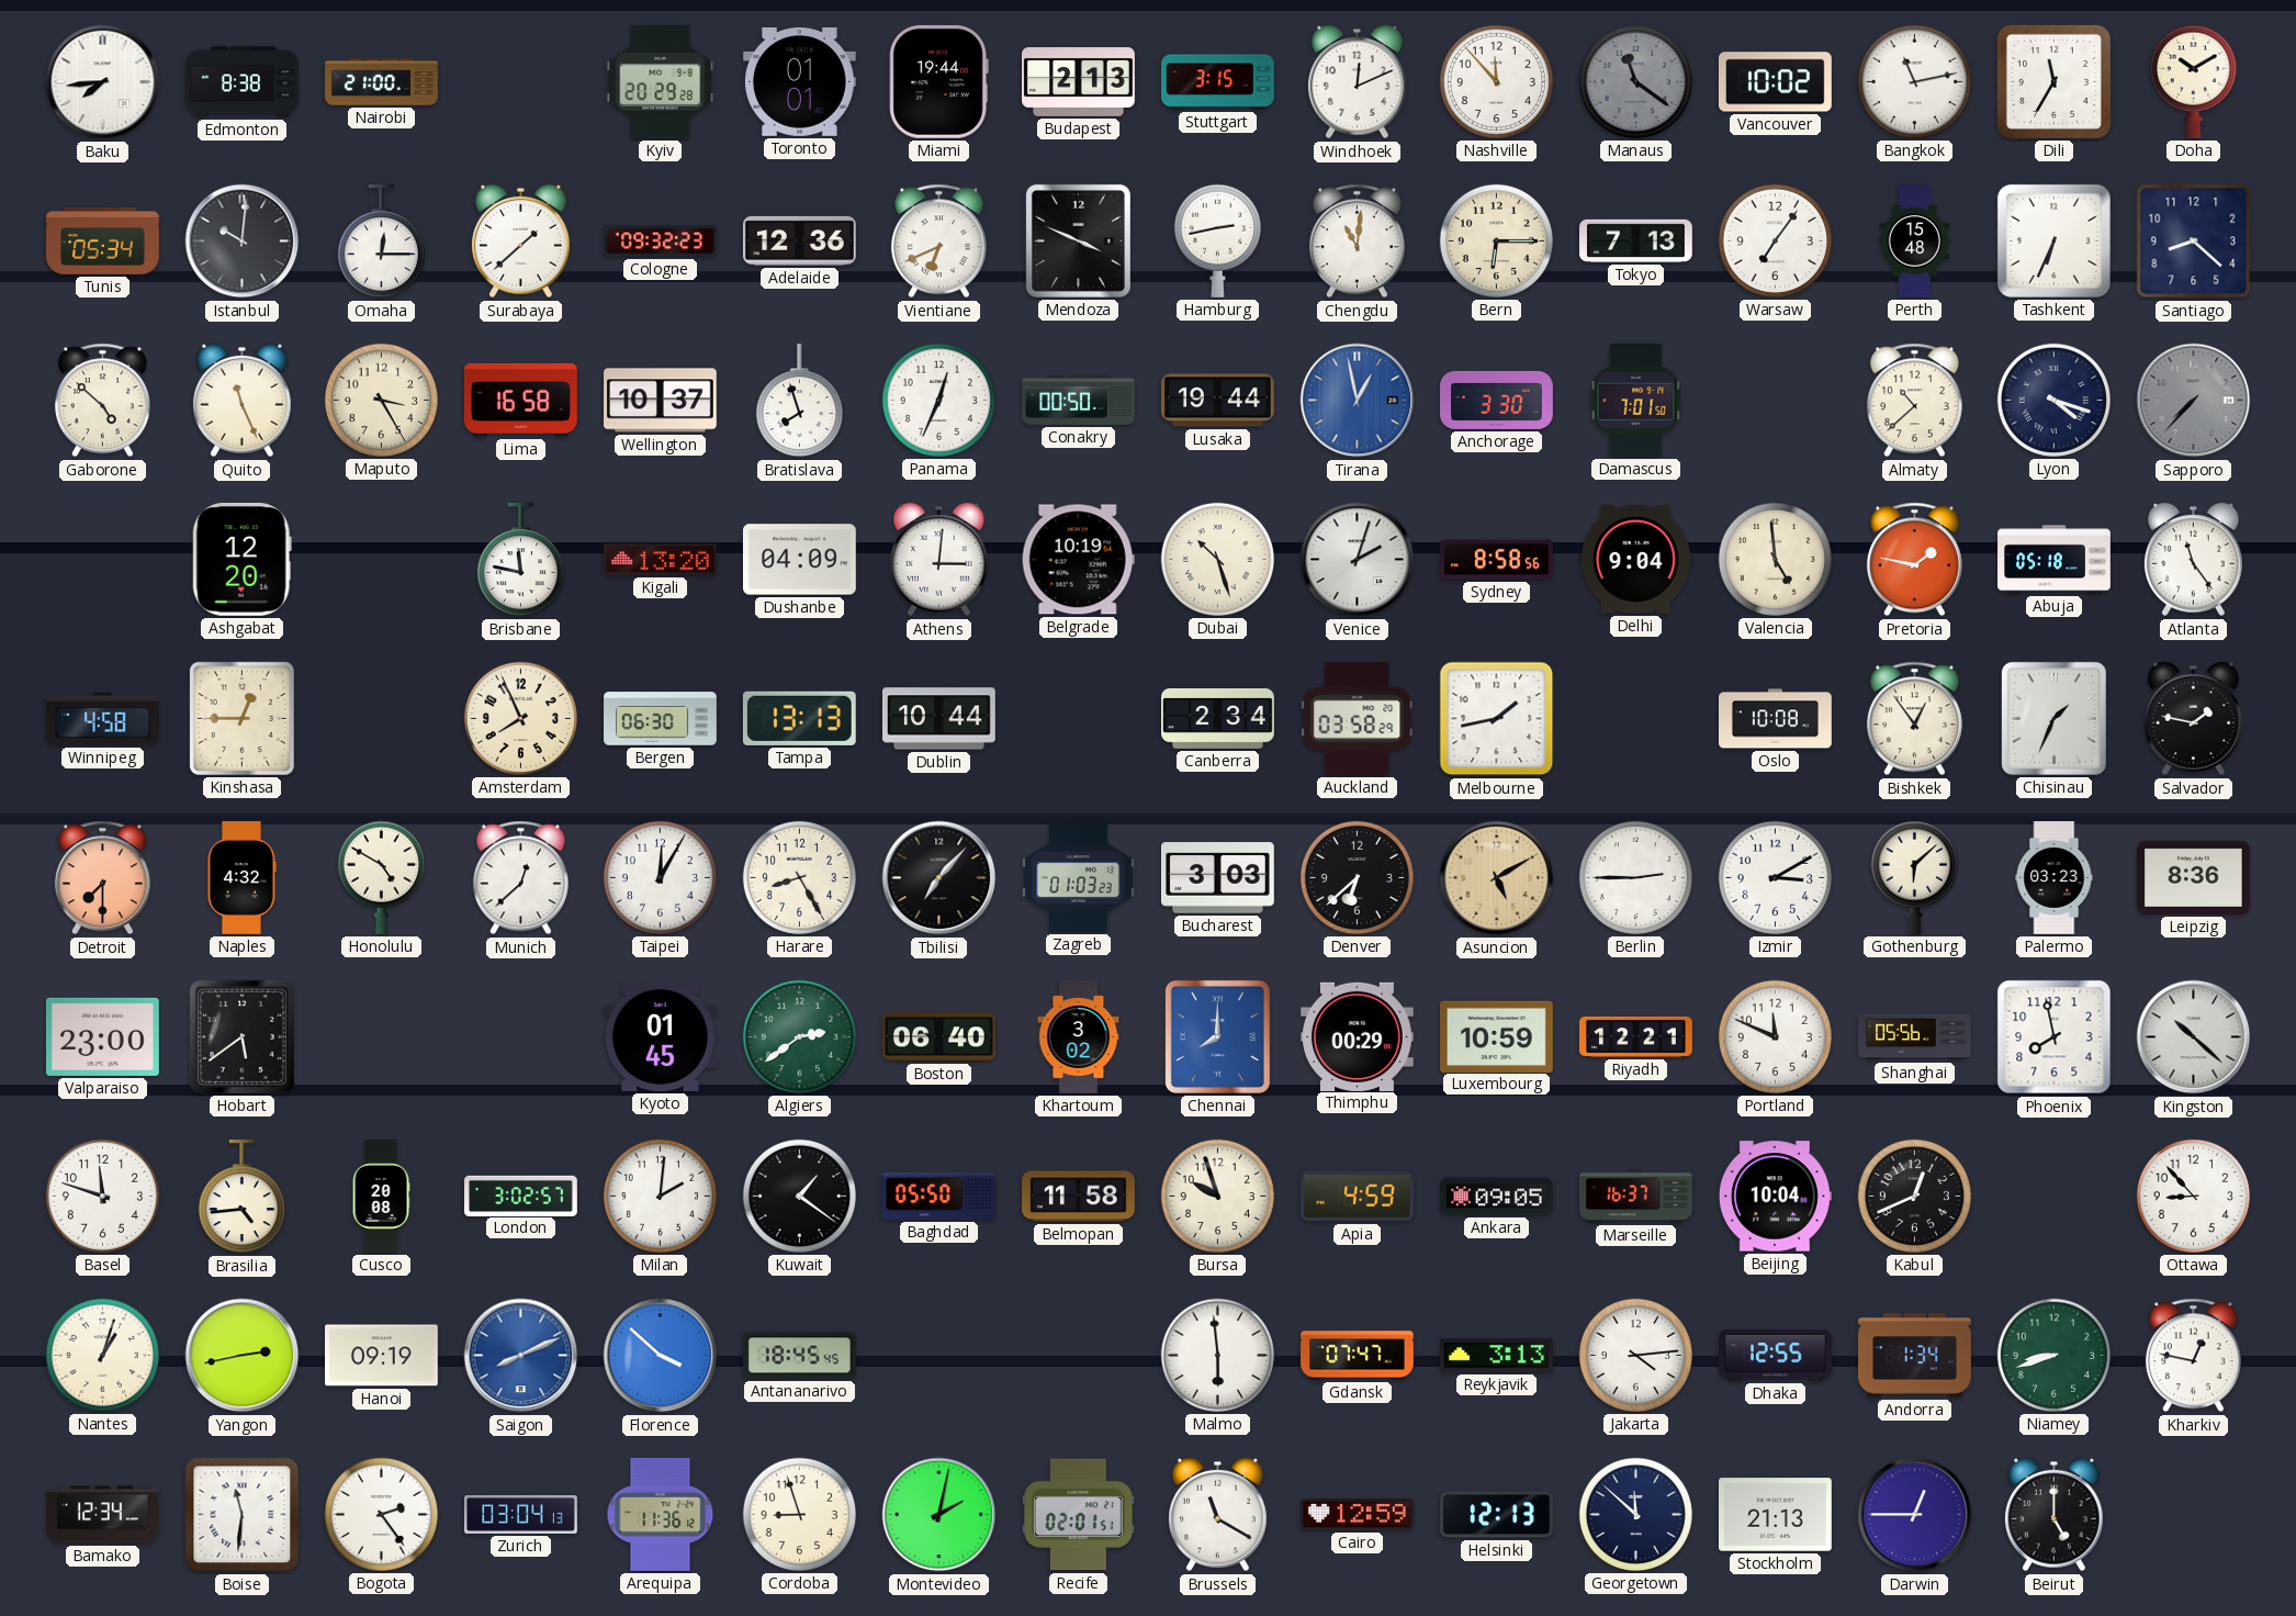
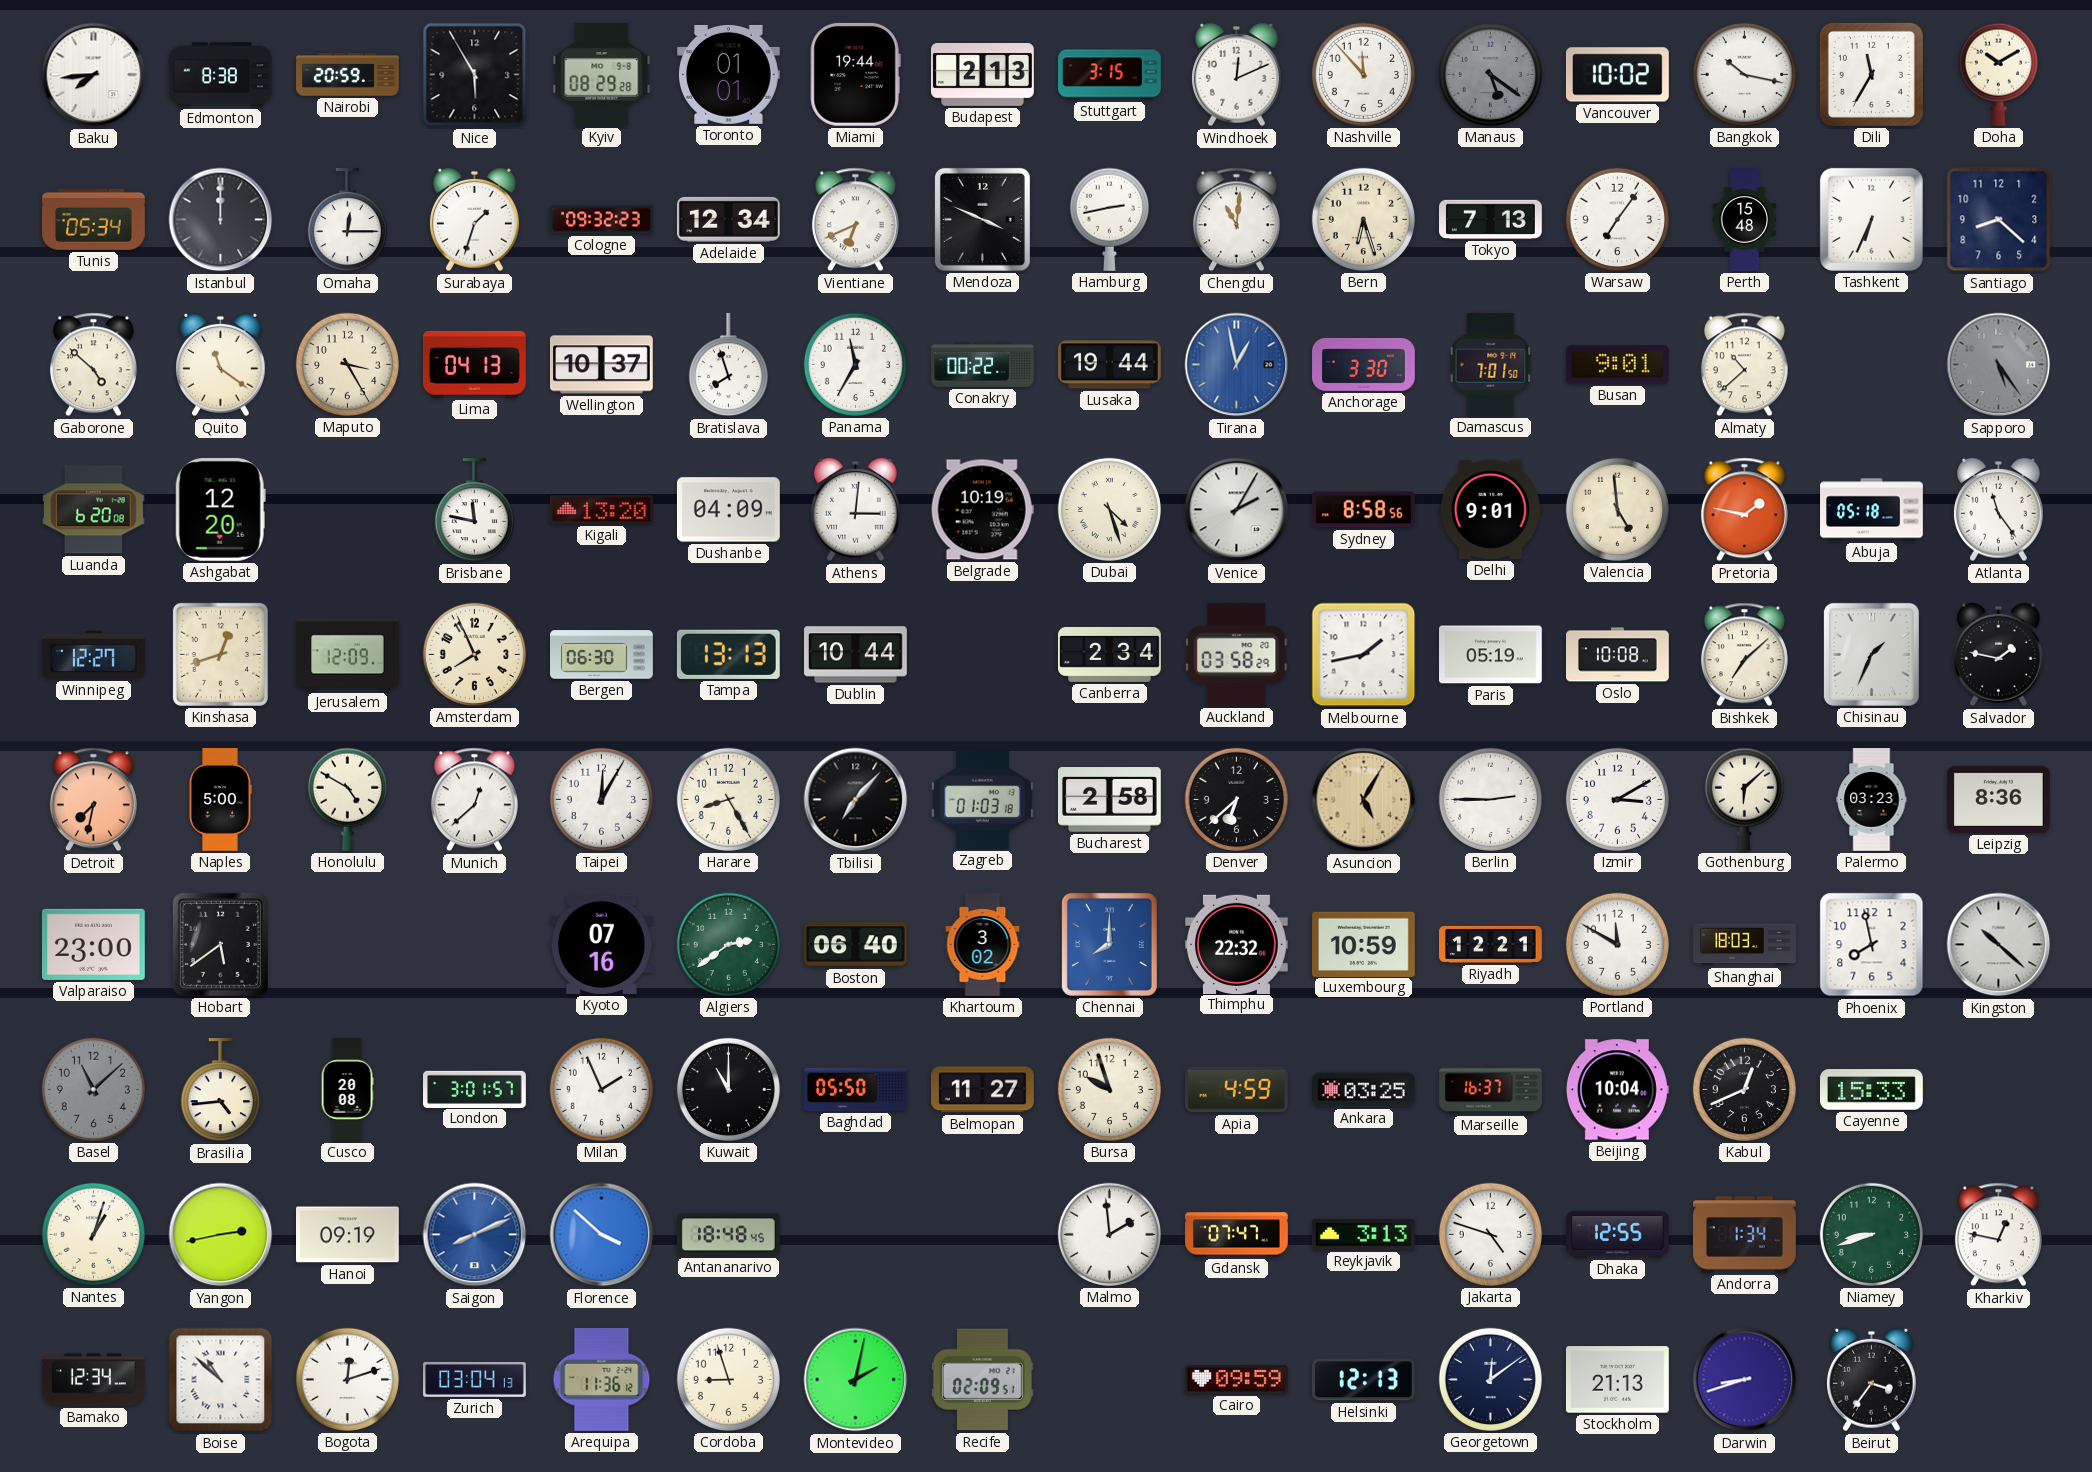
Nairobi: 21:00 -> 20:59
Nice: none -> 5:55
Kyiv: 20:29 -> 08:29
Manaus: 11:21 -> 5:21
Bangkok: 11:13 -> 10:17
Istanbul: 10:01 -> 12:00
Surabaya: 1:38 -> 1:33
Adelaide: 12:36 -> 12:34
Bern: 6:15 -> 6:27
Quito: 11:26 -> 11:21
Lima: 16:58 -> 04:13
Panama: 12:34 -> 11:35
Conakry: 00:50 -> 00:22
Busan: none -> 9:01
Lyon: 4:18 -> none
Sapporo: 7:37 -> 5:24
Luanda: none -> 6:20
Dubai: 10:27 -> 4:27
Venice: 2:03 -> 2:05
Delhi: 9:04 -> 9:01
Winnipeg: 4:58 -> 12:27
Kinshasa: 12:45 -> 12:42
Jerusalem: none -> 12:09
Paris: none -> 05:19
Bishkek: 12:54 -> 7:08
Detroit: 7:30 -> 7:32
Naples: 4:32 -> 5:00
Zagreb: 01:03:23 -> 01:03:18
Bucharest: 3:03 -> 2:58
Asuncion: 5:10 -> 5:05
Kyoto: 01:45 -> 07:16
Thimphu: 00:29 -> 22:32
Portland: 11:49 -> 11:50
Shanghai: 05:56 -> 18:03
Basel: 11:48 -> 11:08
Basel dial: white -> grey
London: 3:02 -> 3:01
Milan: 2:01 -> 1:56
Kuwait: 1:21 -> 11:00
Belmopan: 11:58 -> 11:27
Ankara: 09:05 -> 03:25
Cayenne: none -> 15:33
Ottawa: 8:53 -> none
Antananarivo: 18:45 -> 18:48
Malmo: 5:59 -> 1:59
Jakarta: 4:14 -> 4:48
Boise: 11:31 -> 10:52
Bogota: 2:24 -> 12:12
Recife: 02:01 -> 02:09
Brussels: 11:20 -> none
Cairo: 12:59 -> 09:59
Georgetown: 11:52 -> 12:09
Darwin: 12:45 -> 8:42
Beirut: 5:00 -> 3:36
